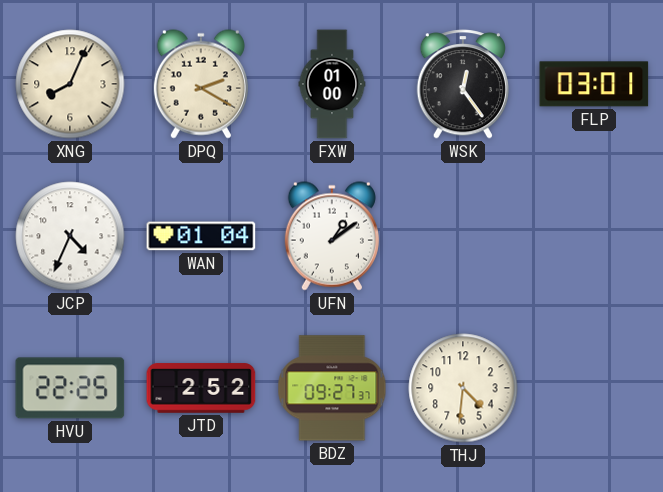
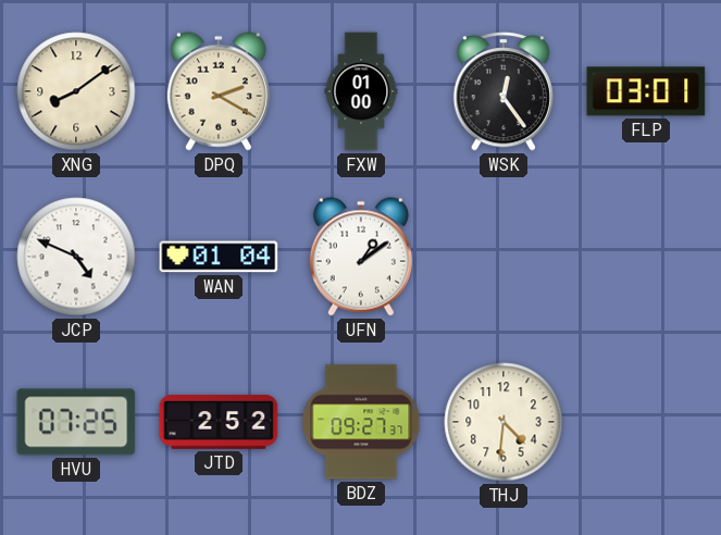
XNG: 8:04 -> 8:09
JCP: 4:34 -> 4:49
HVU: 22:25 -> 07:25
